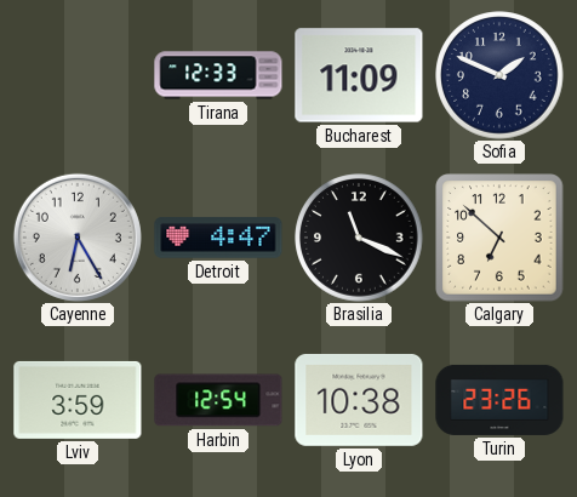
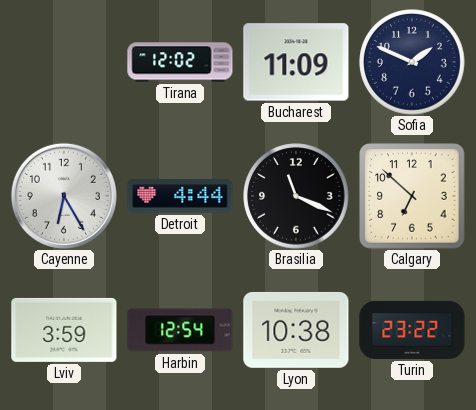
Tirana: 12:33 -> 12:02
Detroit: 4:47 -> 4:44
Turin: 23:26 -> 23:22
